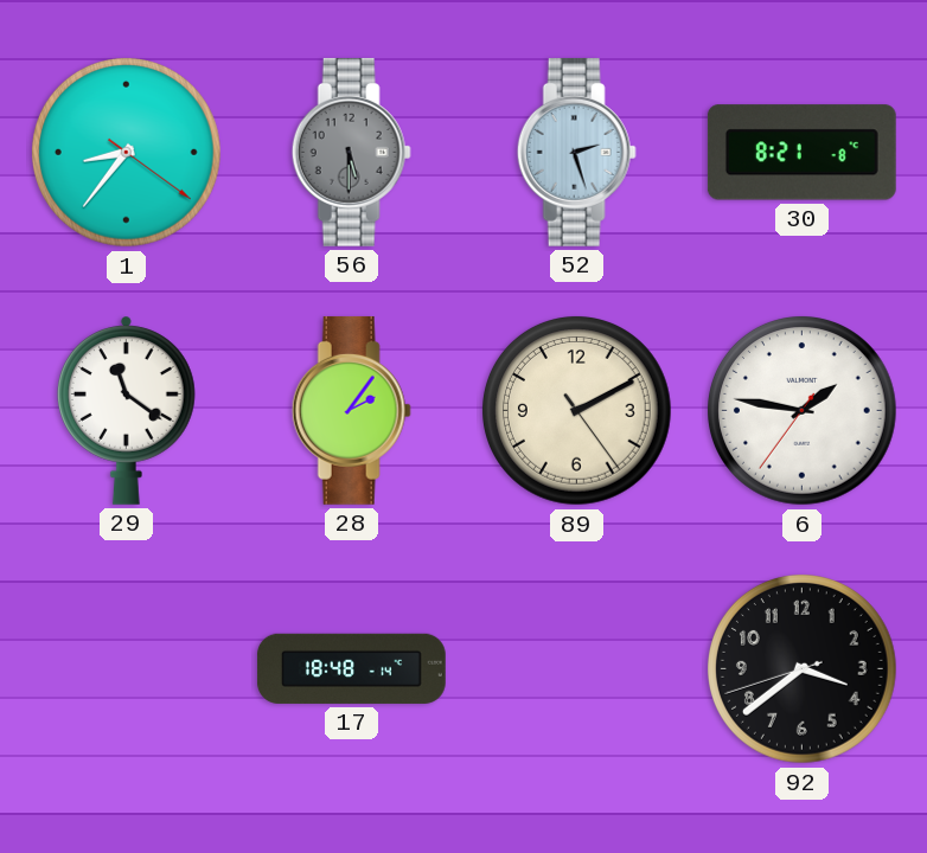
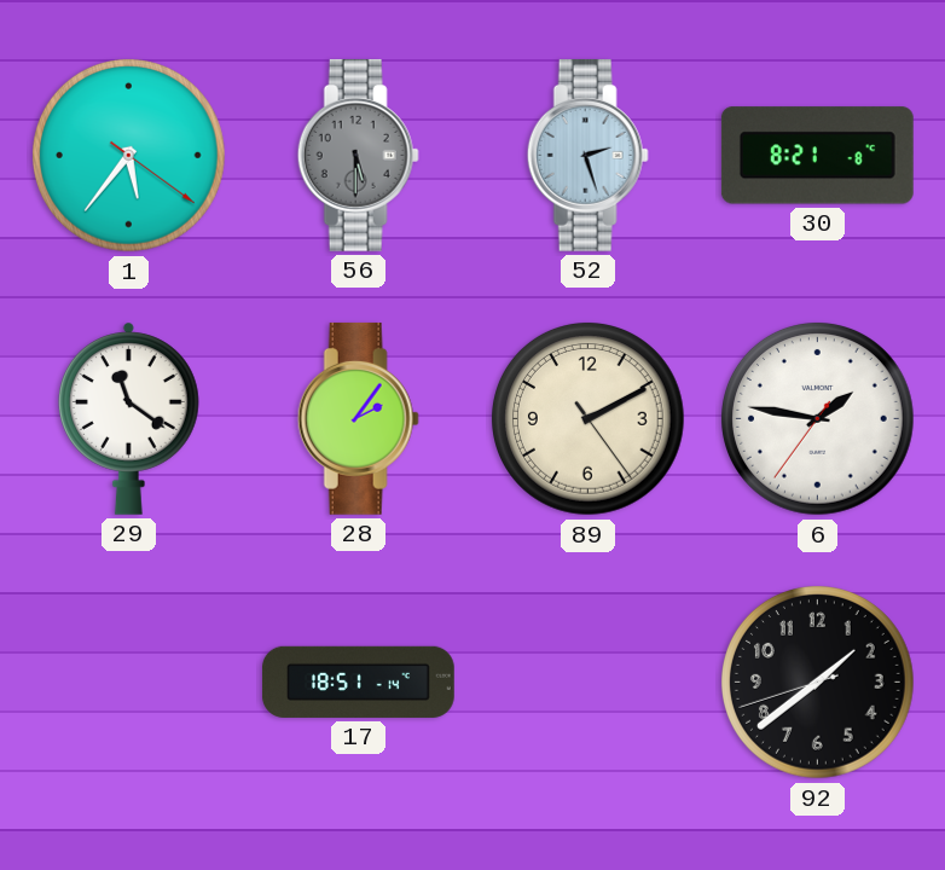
1: 8:36 -> 5:36
17: 18:48 -> 18:51
92: 3:38 -> 1:38
